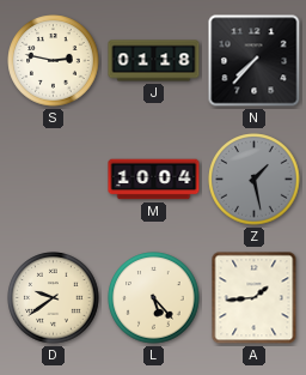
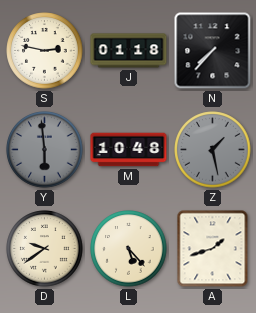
Y: none -> 5:59
M: 10:04 -> 10:48
A: 1:44 -> 1:42
